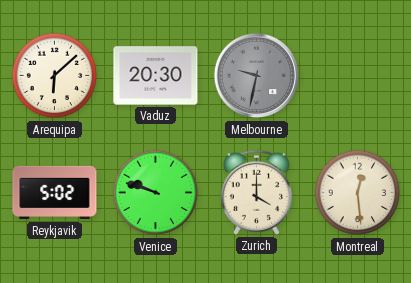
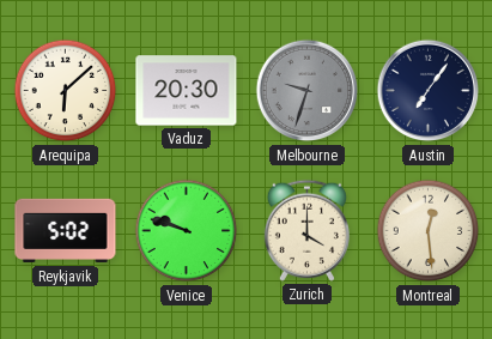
Melbourne: 9:32 -> 9:33
Austin: none -> 7:06
